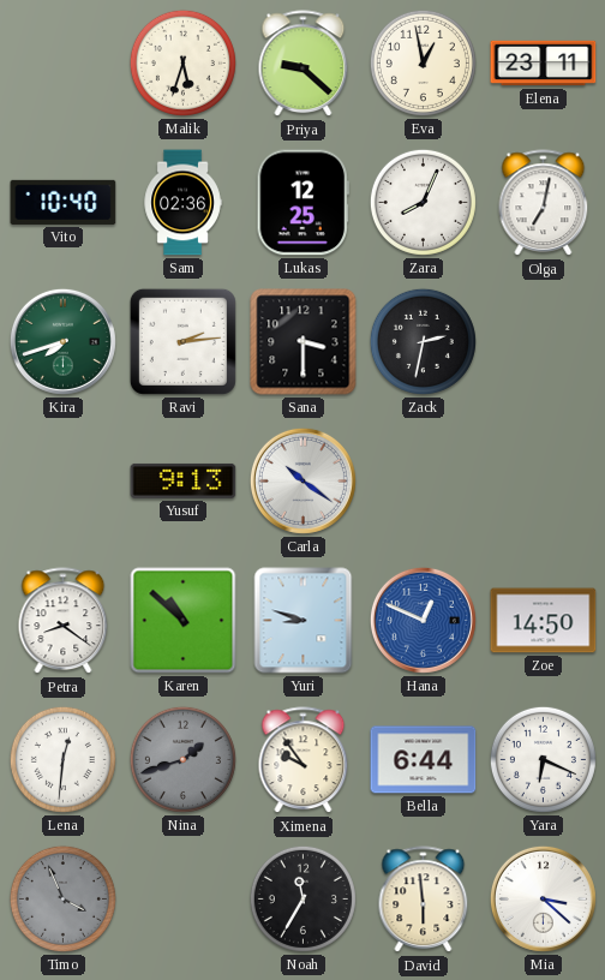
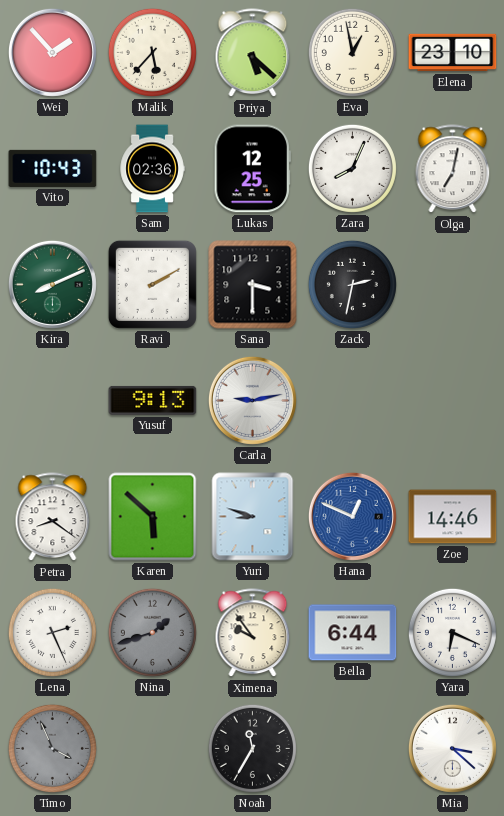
Wei: none -> 1:53
Malik: 5:33 -> 5:37
Priya: 9:22 -> 5:22
Elena: 23:11 -> 23:10
Vito: 10:40 -> 10:43
Kira: 7:42 -> 8:11
Ravi: 2:14 -> 2:10
Carla: 10:21 -> 9:13
Karen: 10:52 -> 5:52
Zoe: 14:50 -> 14:46
Lena: 12:31 -> 2:26
David: 5:59 -> none
